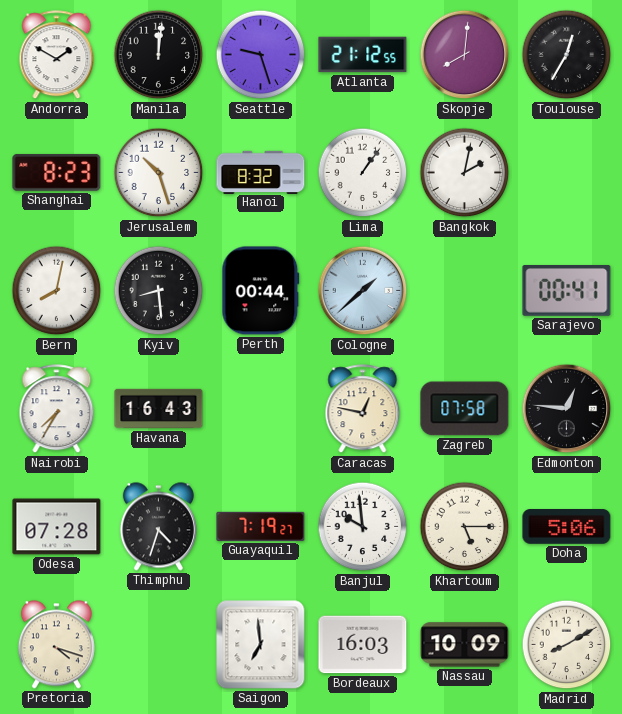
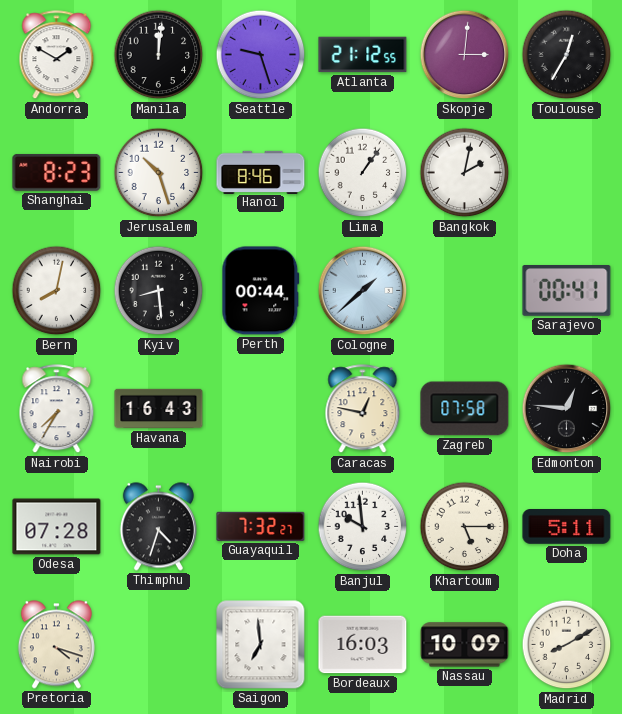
Skopje: 8:01 -> 3:01
Hanoi: 8:32 -> 8:46
Guayaquil: 7:19 -> 7:32
Doha: 5:06 -> 5:11
